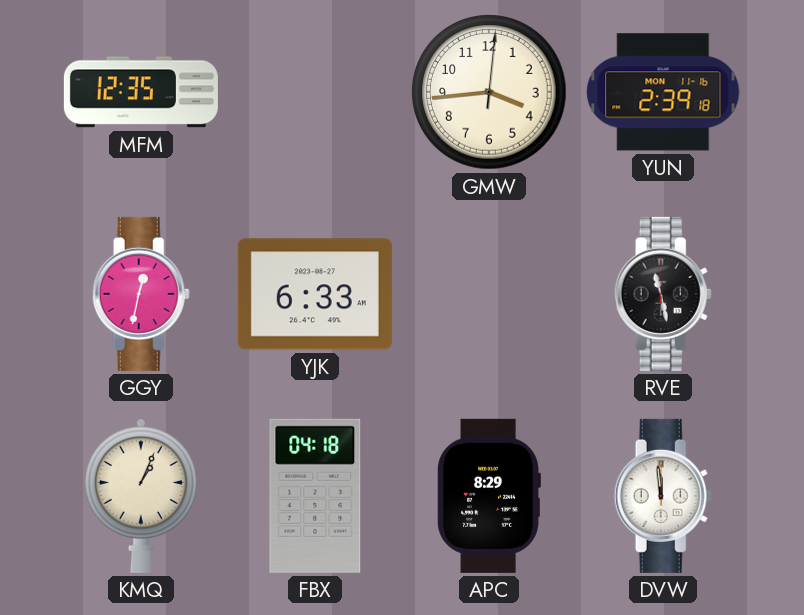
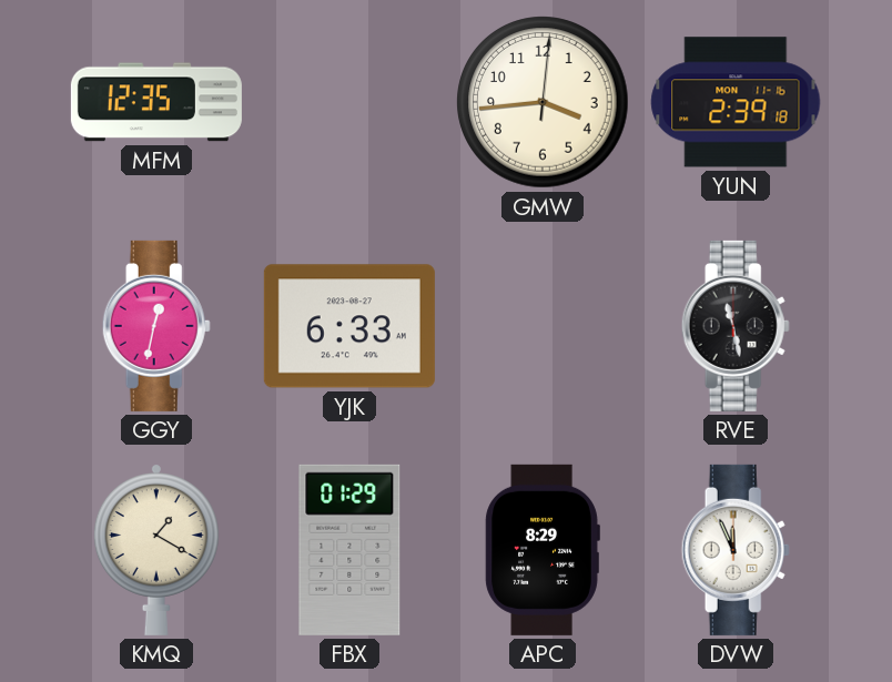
KMQ: 1:04 -> 1:20
FBX: 04:18 -> 01:29
DVW: 11:59 -> 11:56
